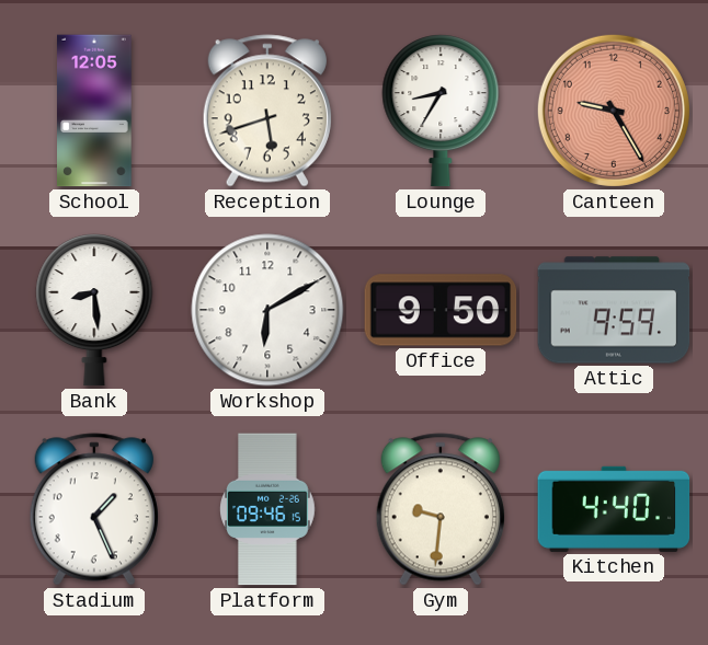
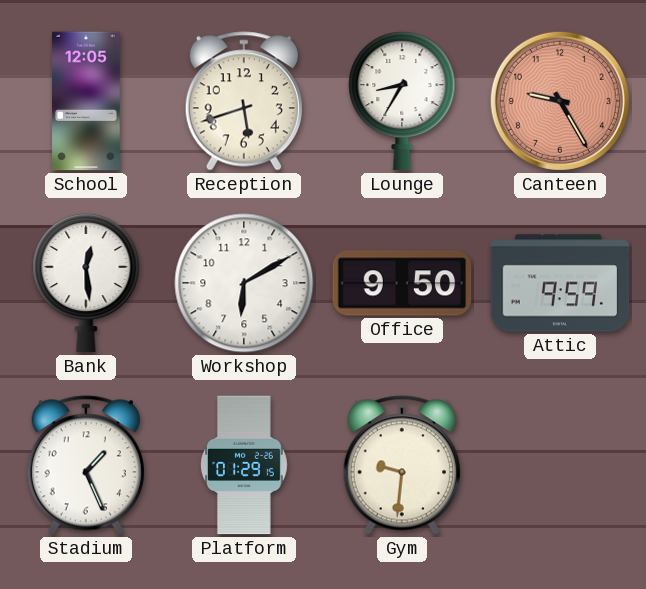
Bank: 8:29 -> 12:29
Platform: 09:46 -> 01:29
Kitchen: 4:40 -> none
